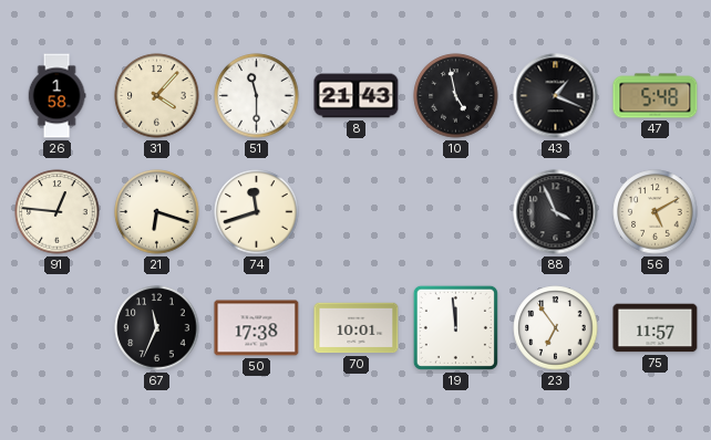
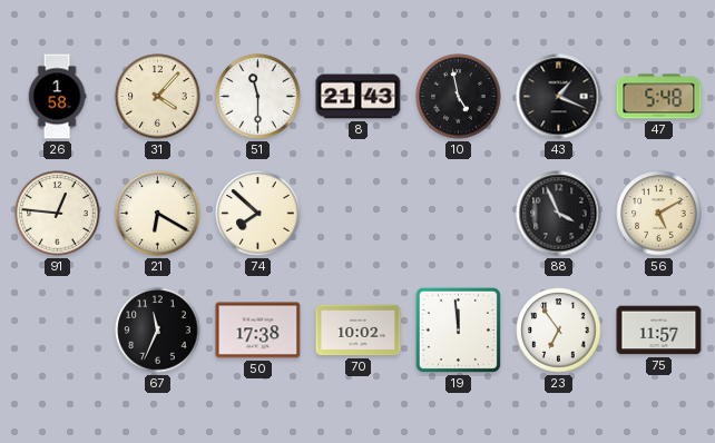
21: 6:18 -> 6:20
74: 11:42 -> 7:52
70: 10:01 -> 10:02
